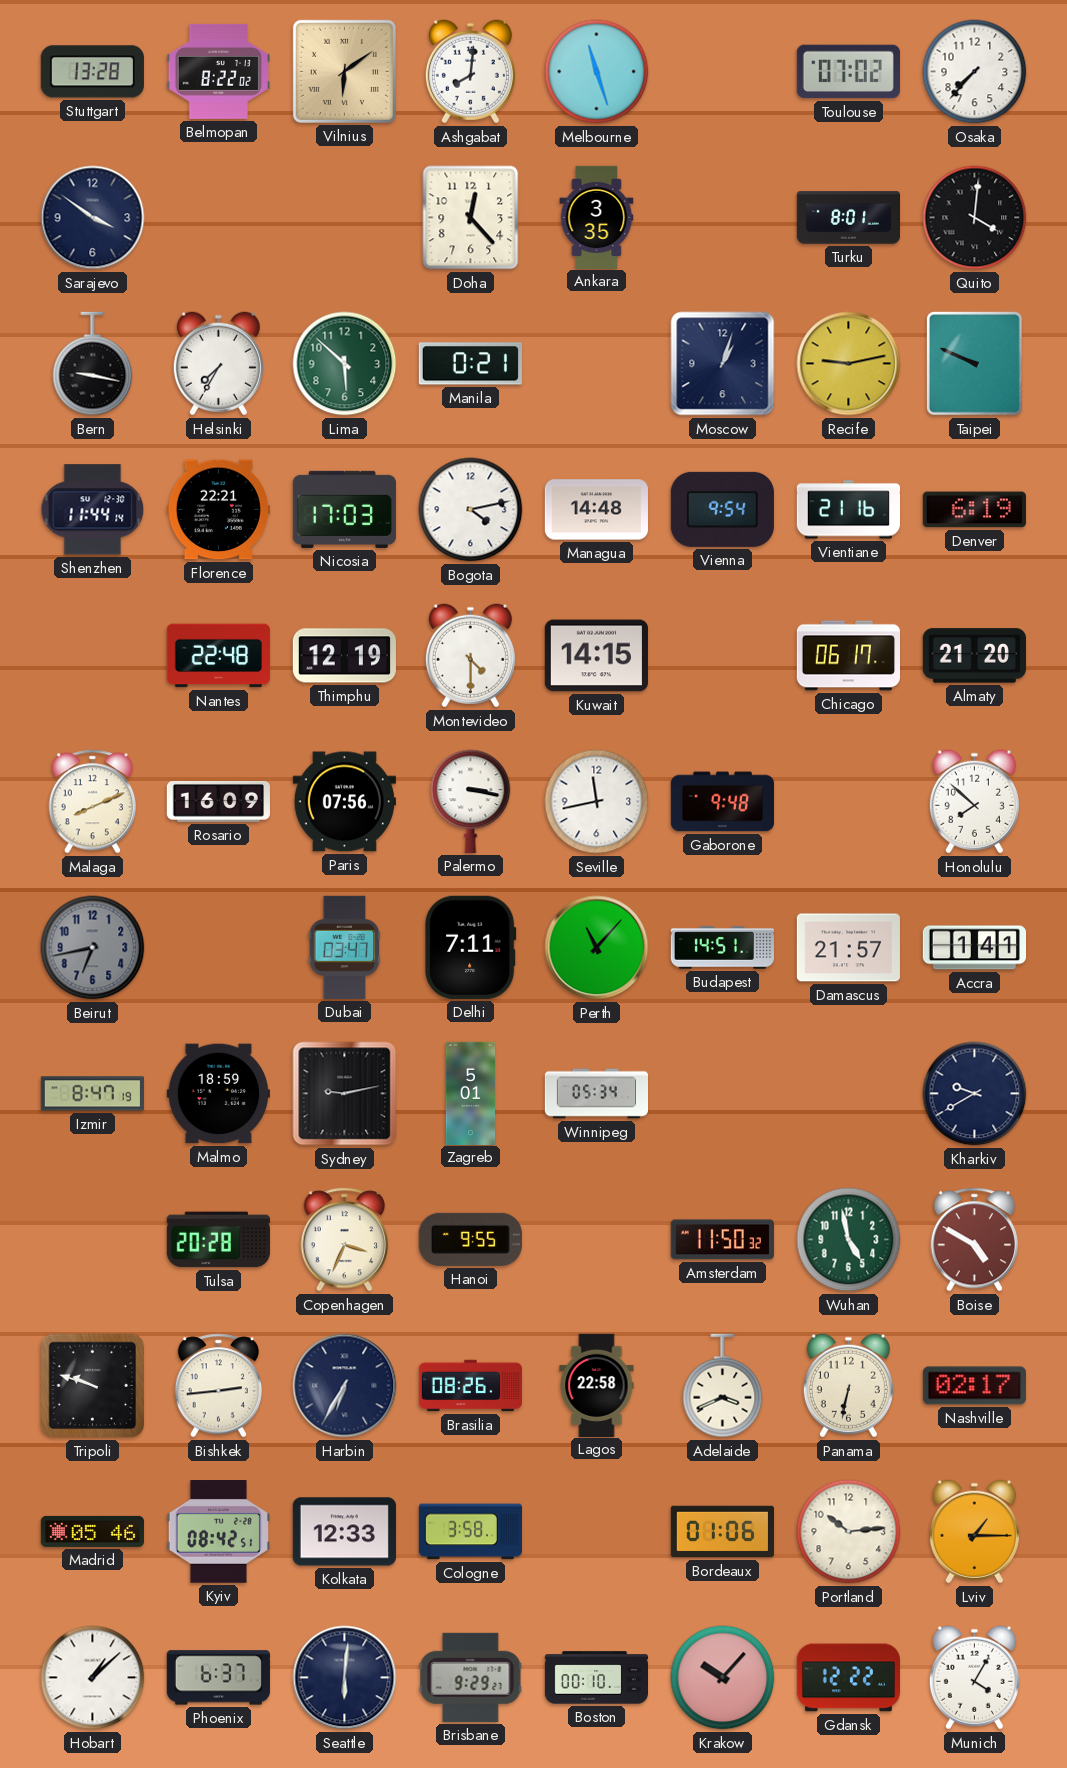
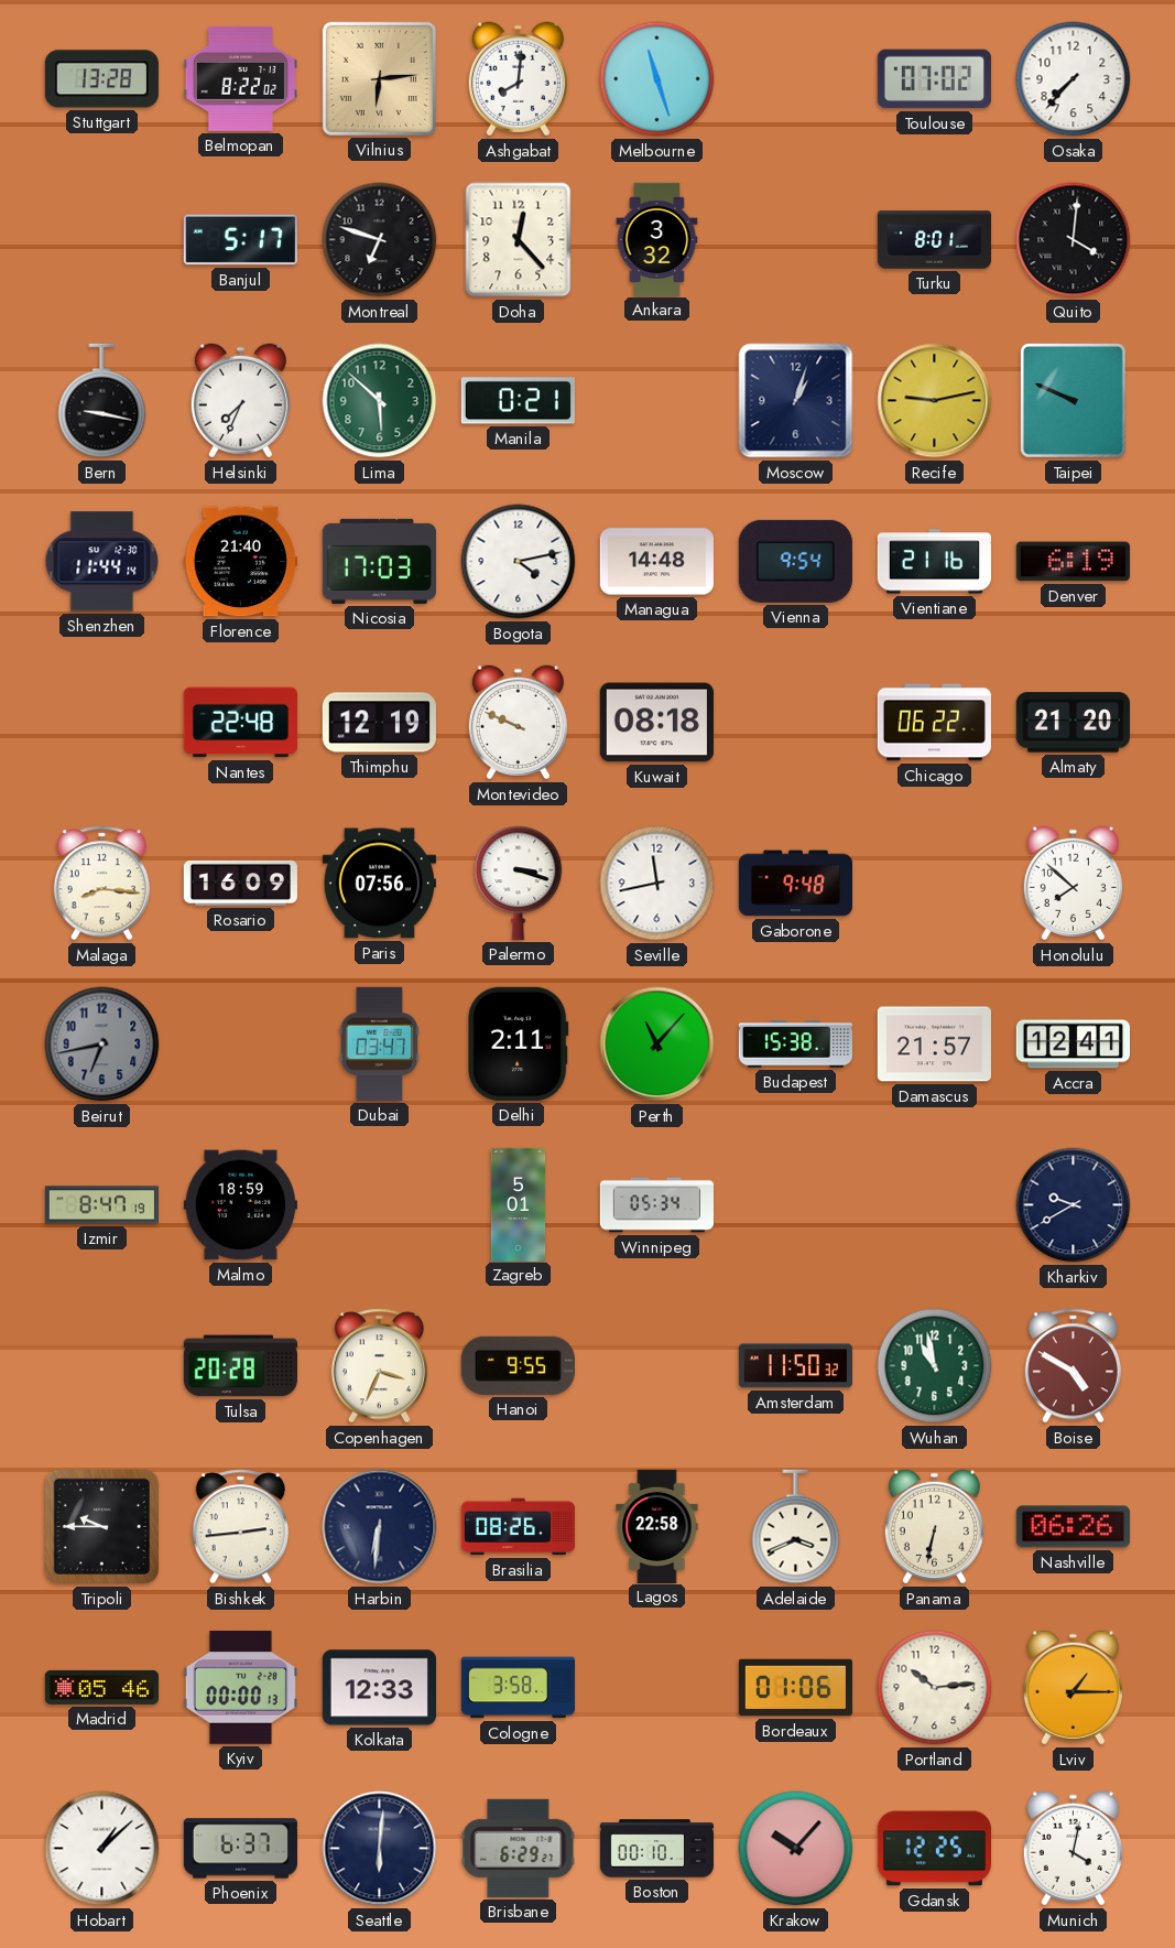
Vilnius: 6:09 -> 6:14
Sarajevo: 3:51 -> none
Banjul: none -> 5:17
Montreal: none -> 6:48
Ankara: 3:35 -> 3:32
Helsinki: 7:35 -> 7:34
Florence: 22:21 -> 21:40
Montevideo: 4:30 -> 9:49
Kuwait: 14:15 -> 08:18
Chicago: 06:17 -> 06:22
Malaga: 8:11 -> 8:16
Palermo: 3:17 -> 3:18
Delhi: 7:11 -> 2:11
Budapest: 14:51 -> 15:38
Accra: 1:41 -> 12:41
Sydney: 9:13 -> none
Wuhan: 4:58 -> 10:58
Tripoli: 9:48 -> 9:45
Harbin: 6:35 -> 6:31
Nashville: 02:17 -> 06:26
Kyiv: 08:42 -> 00:00
Brisbane: 9:29 -> 6:29
Gdansk: 12:22 -> 12:25
Munich: 4:05 -> 4:02
